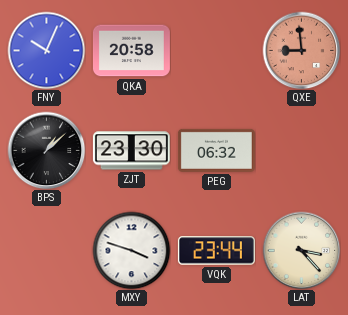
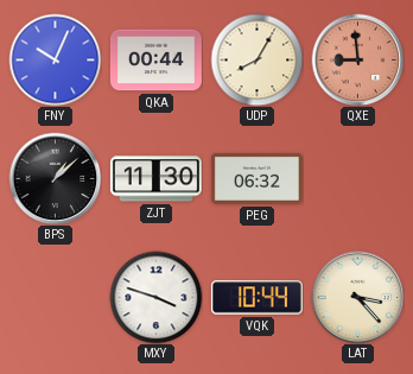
QKA: 20:58 -> 00:44
UDP: none -> 8:05
ZJT: 23:30 -> 11:30
VQK: 23:44 -> 10:44
